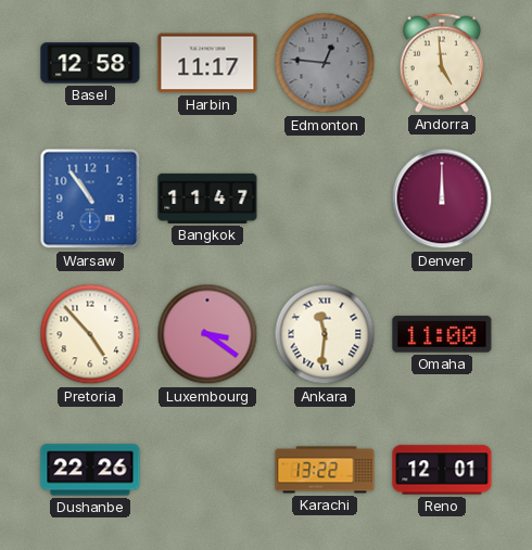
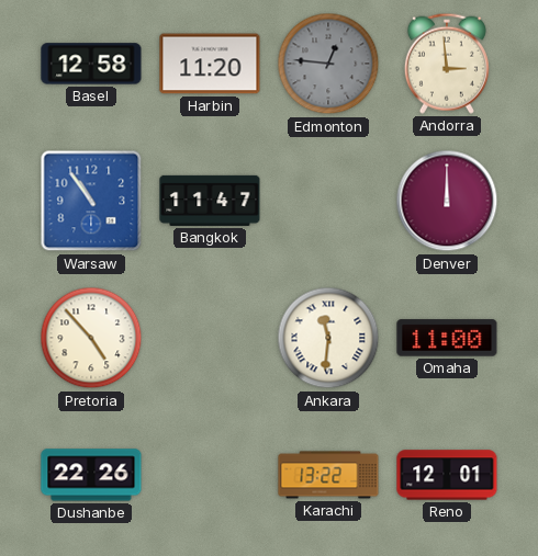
Harbin: 11:17 -> 11:20
Andorra: 4:59 -> 2:59
Luxembourg: 3:21 -> none
